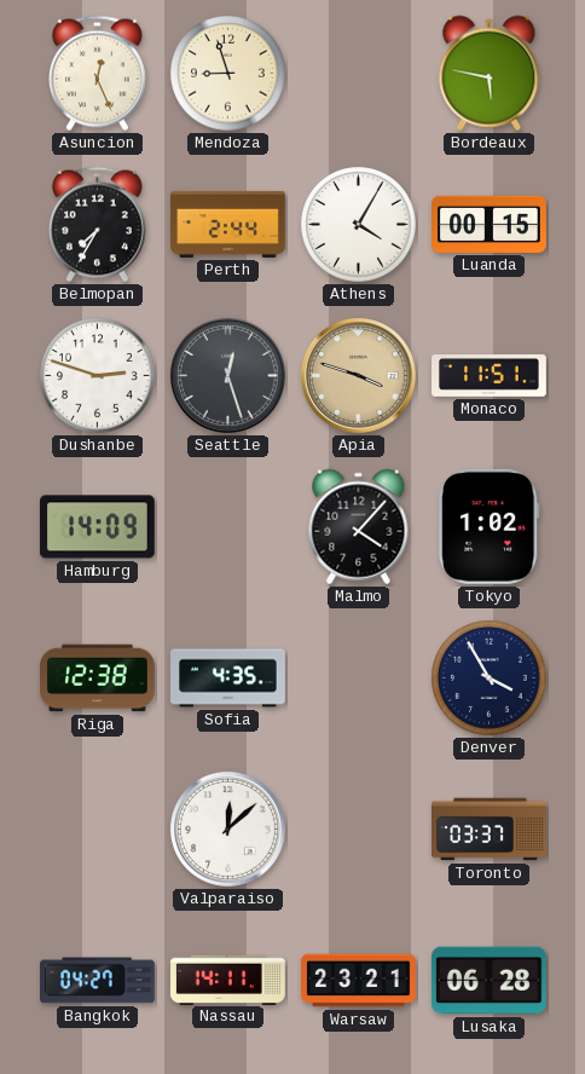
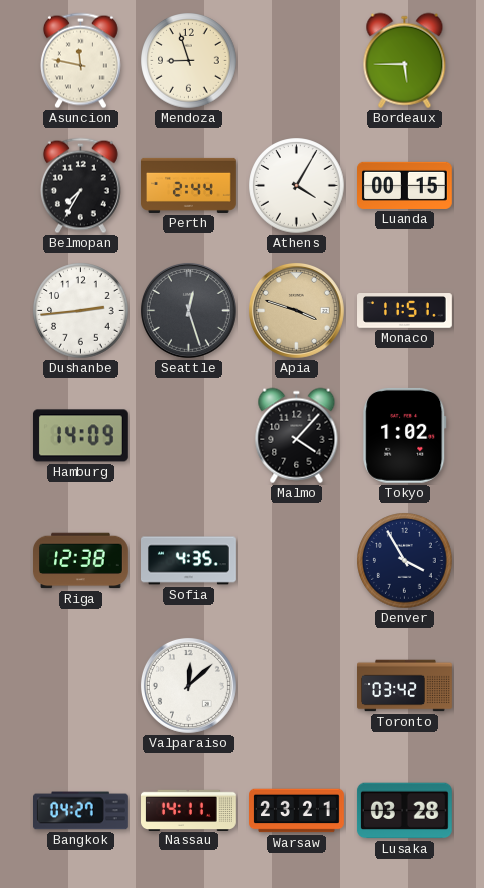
Asuncion: 12:26 -> 11:47
Bordeaux: 5:47 -> 5:45
Dushanbe: 2:48 -> 2:44
Toronto: 03:37 -> 03:42
Lusaka: 06:28 -> 03:28
